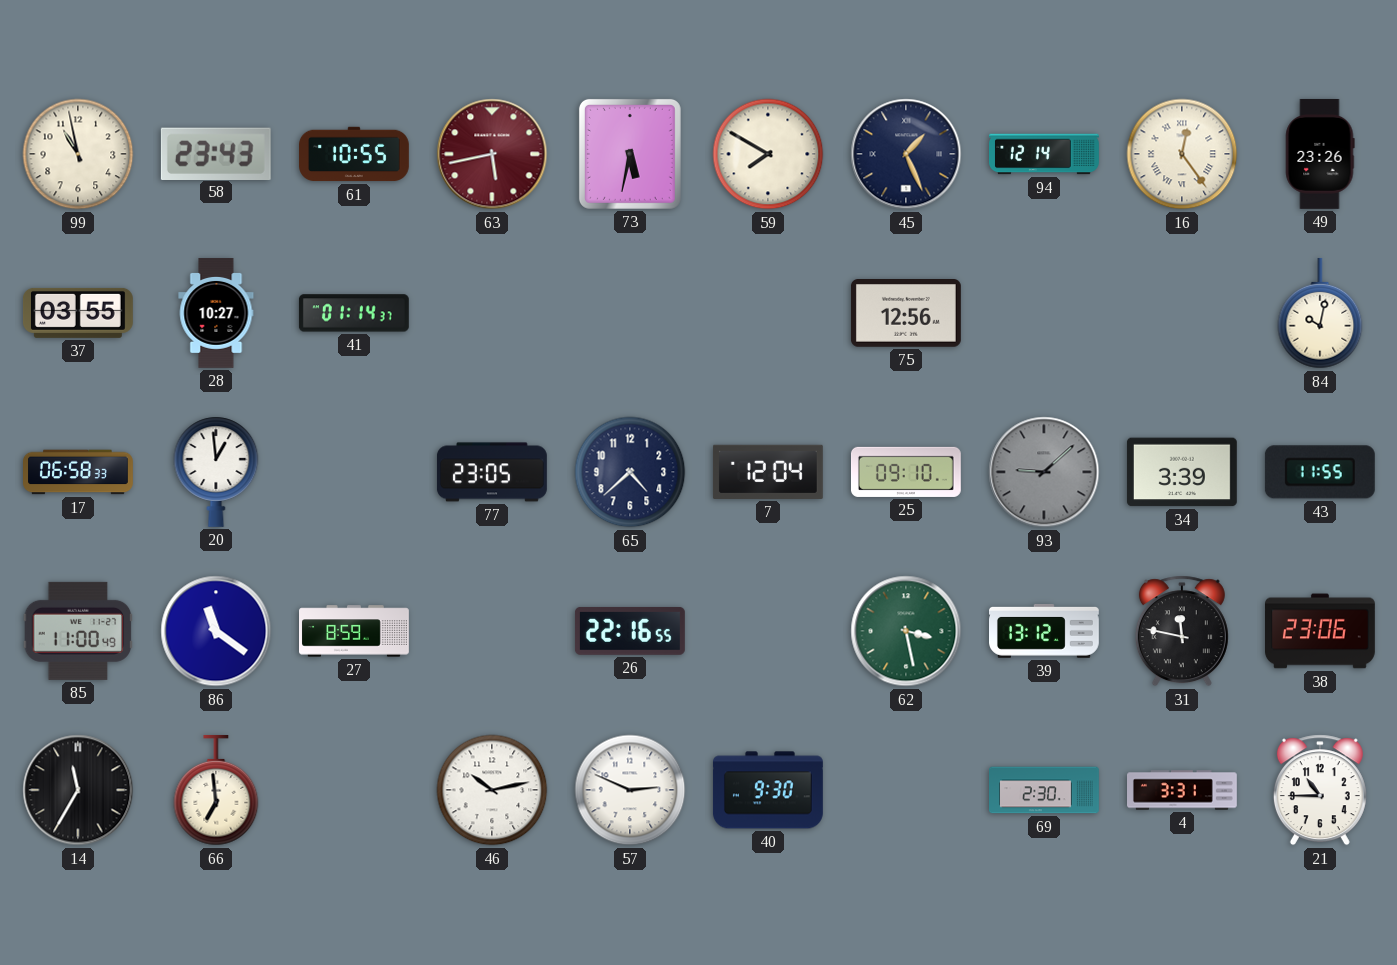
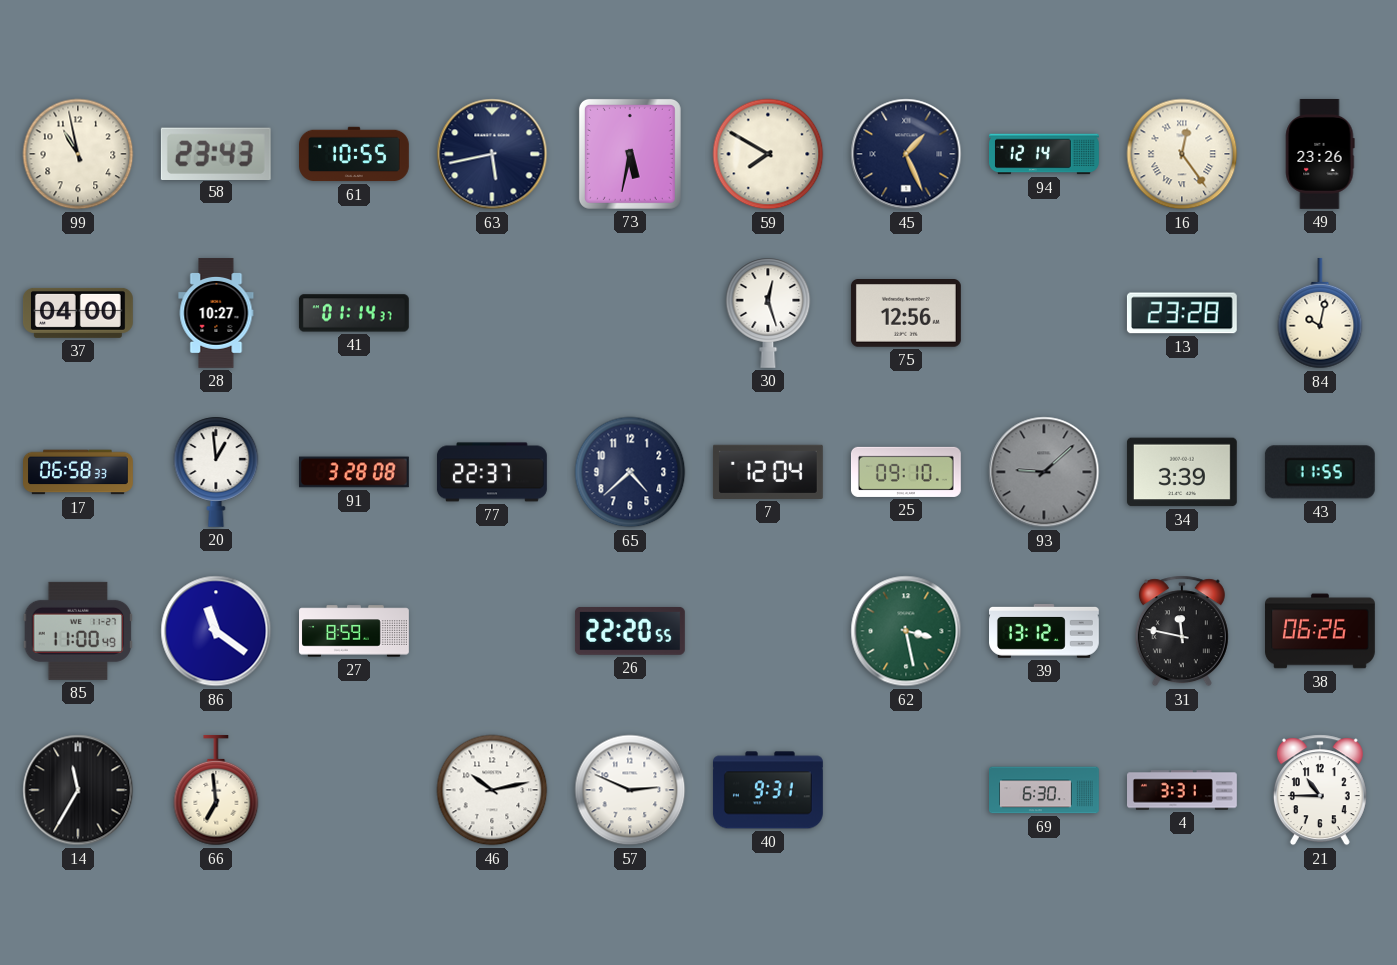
63 dial: burgundy -> navy
37: 03:55 -> 04:00
30: none -> 12:27
13: none -> 23:28
91: none -> 3:28
77: 23:05 -> 22:37
26: 22:16 -> 22:20
38: 23:06 -> 06:26
40: 9:30 -> 9:31
69: 2:30 -> 6:30
